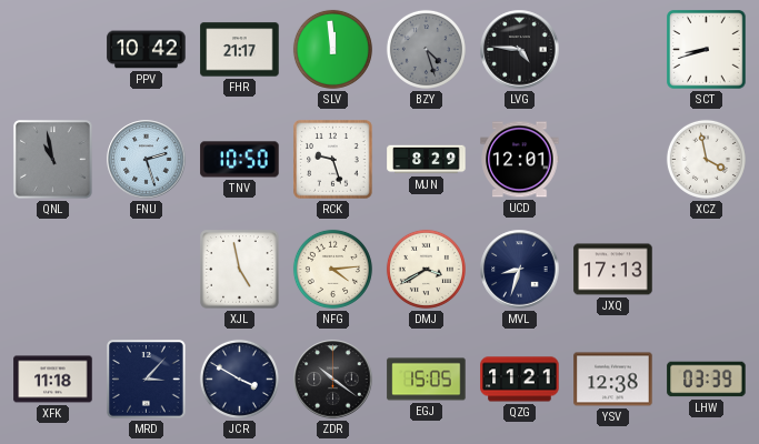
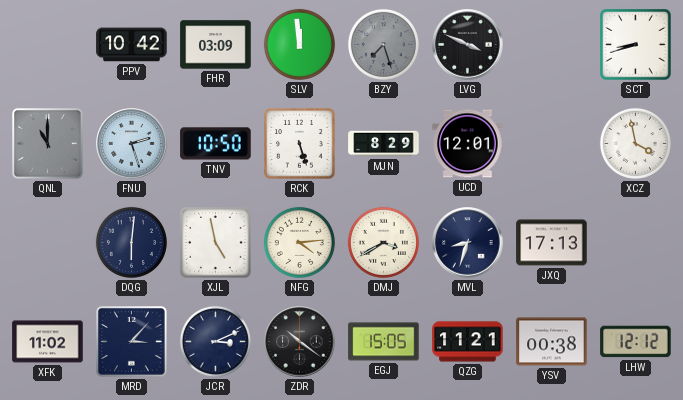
FHR: 21:17 -> 03:09
BZY: 4:27 -> 7:27
LVG: 4:46 -> 3:49
QNL: 10:58 -> 11:00
RCK: 9:27 -> 5:27
DQG: none -> 6:01
XFK: 11:18 -> 11:02
JCR: 3:50 -> 3:11
YSV: 12:38 -> 00:38
LHW: 03:39 -> 12:12
